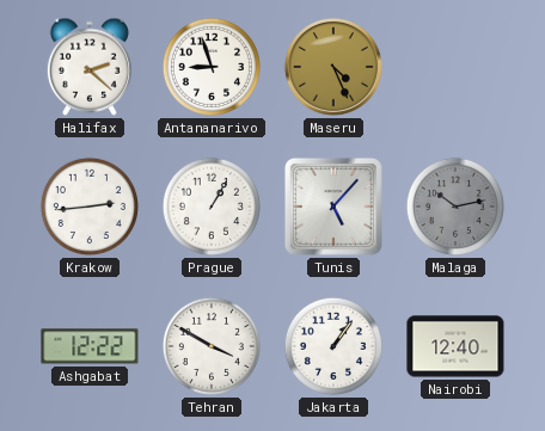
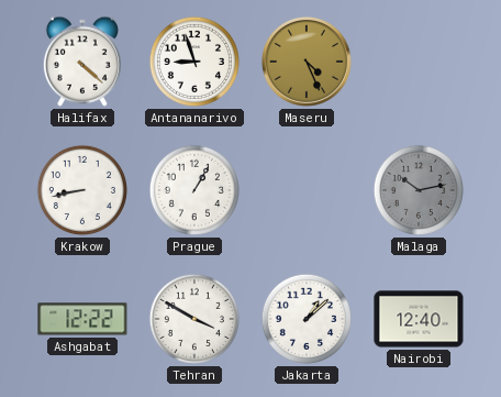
Halifax: 2:22 -> 4:22
Krakow: 2:44 -> 8:43
Tunis: 5:07 -> none
Jakarta: 1:06 -> 1:08
